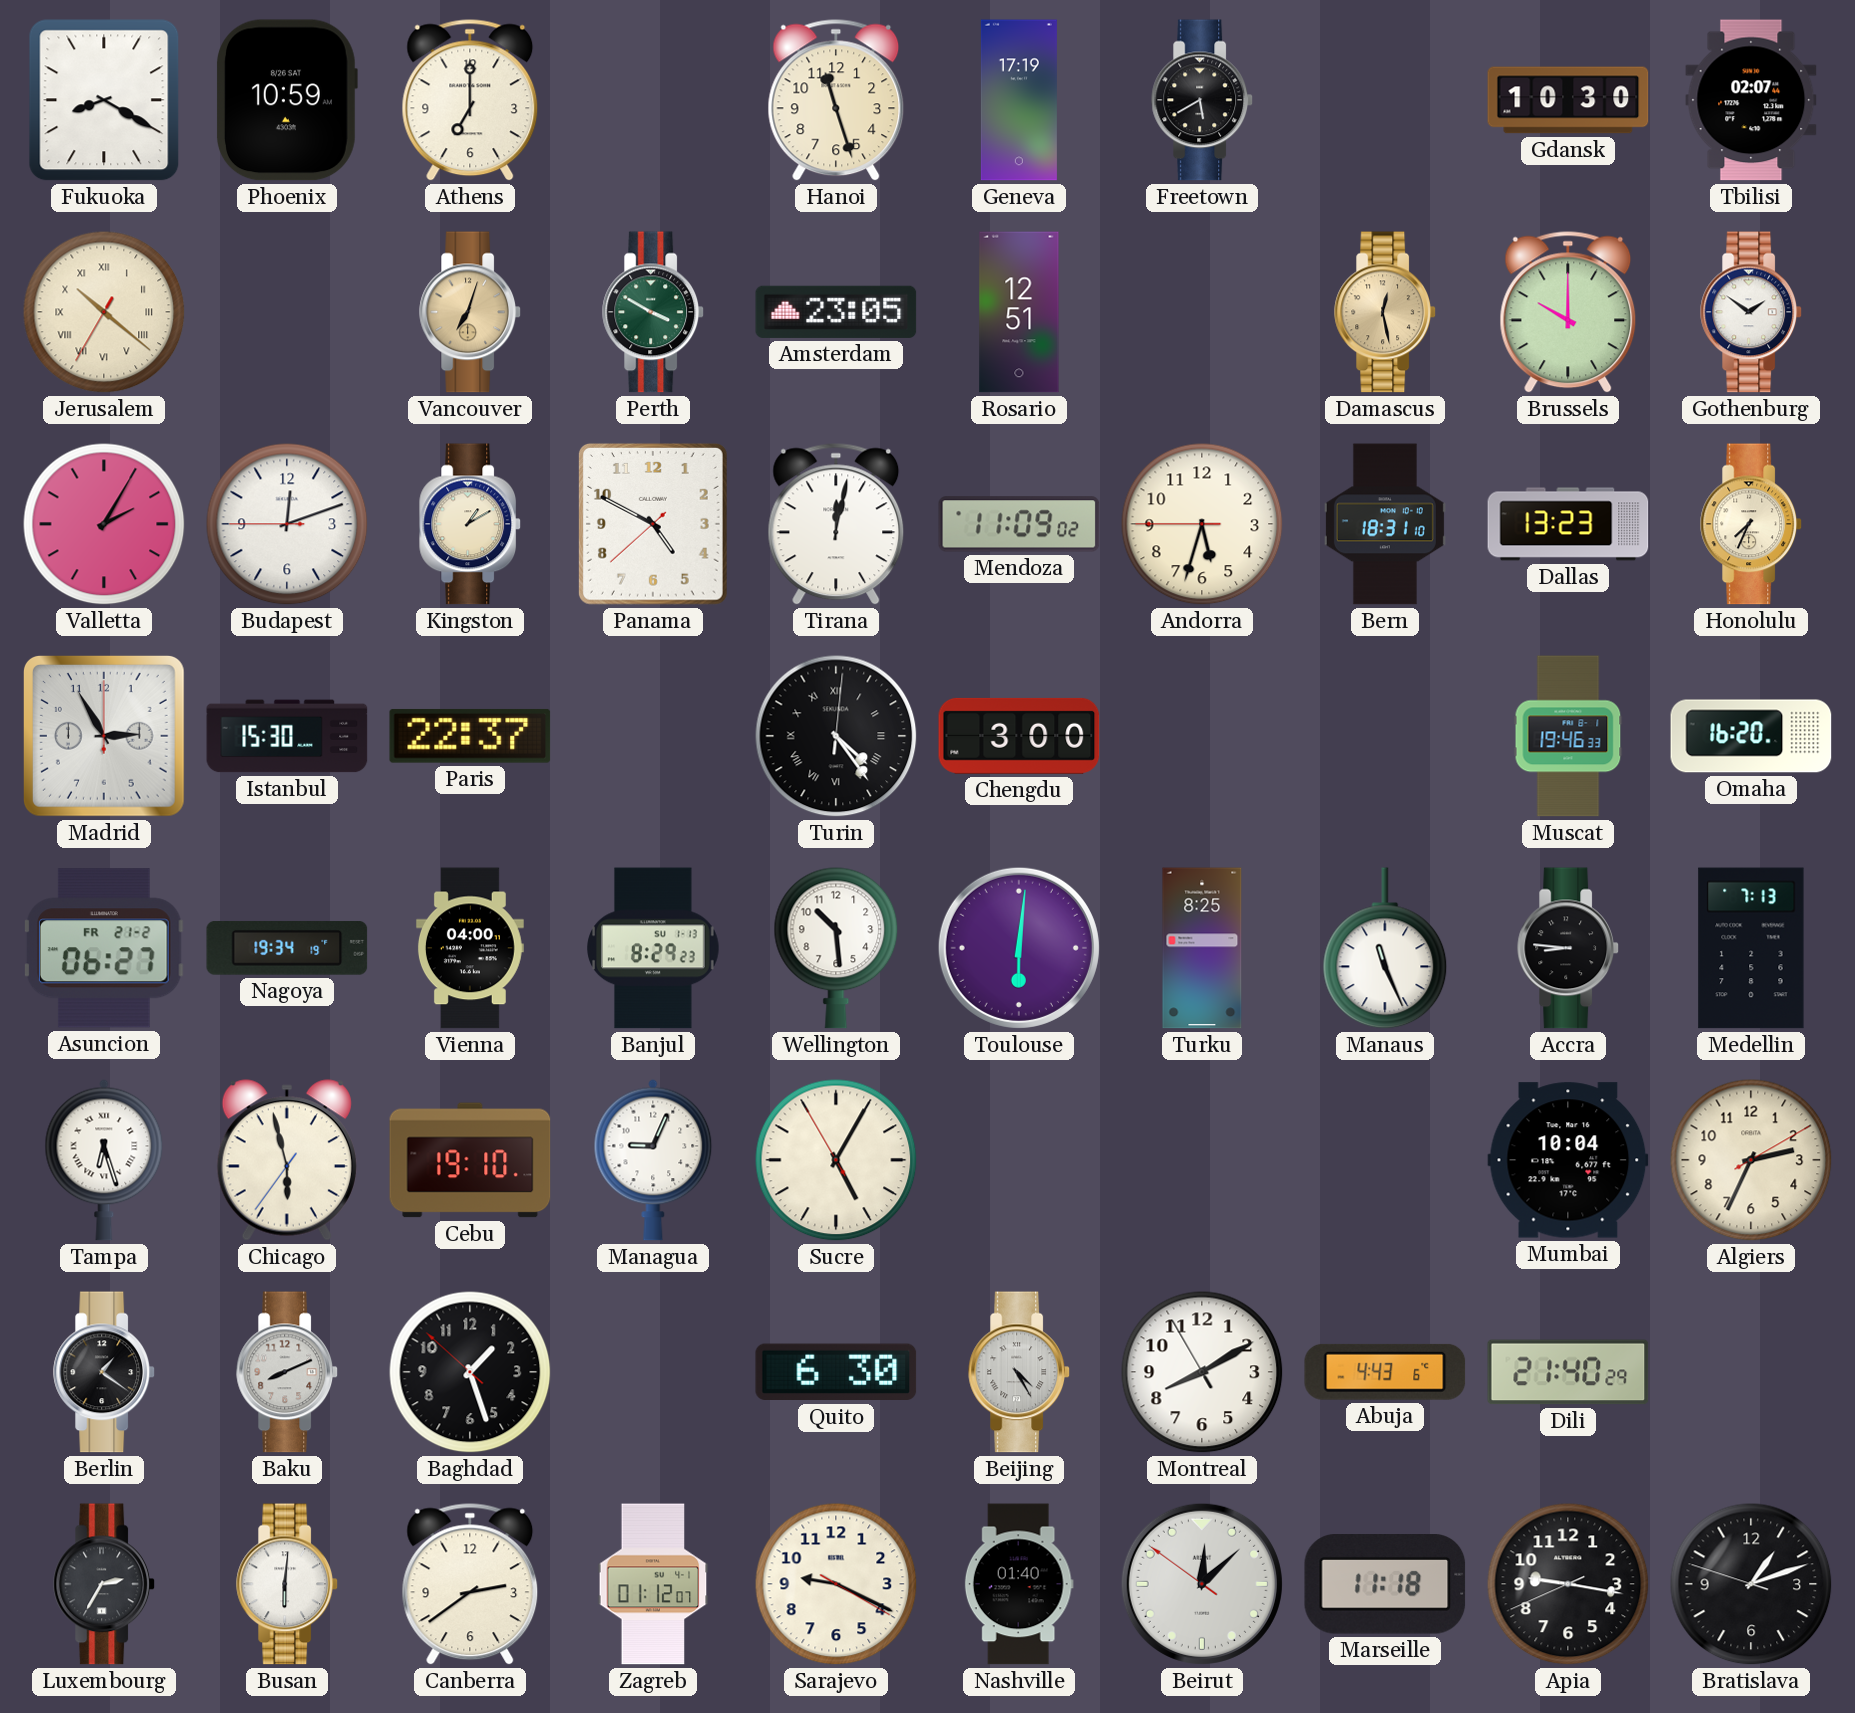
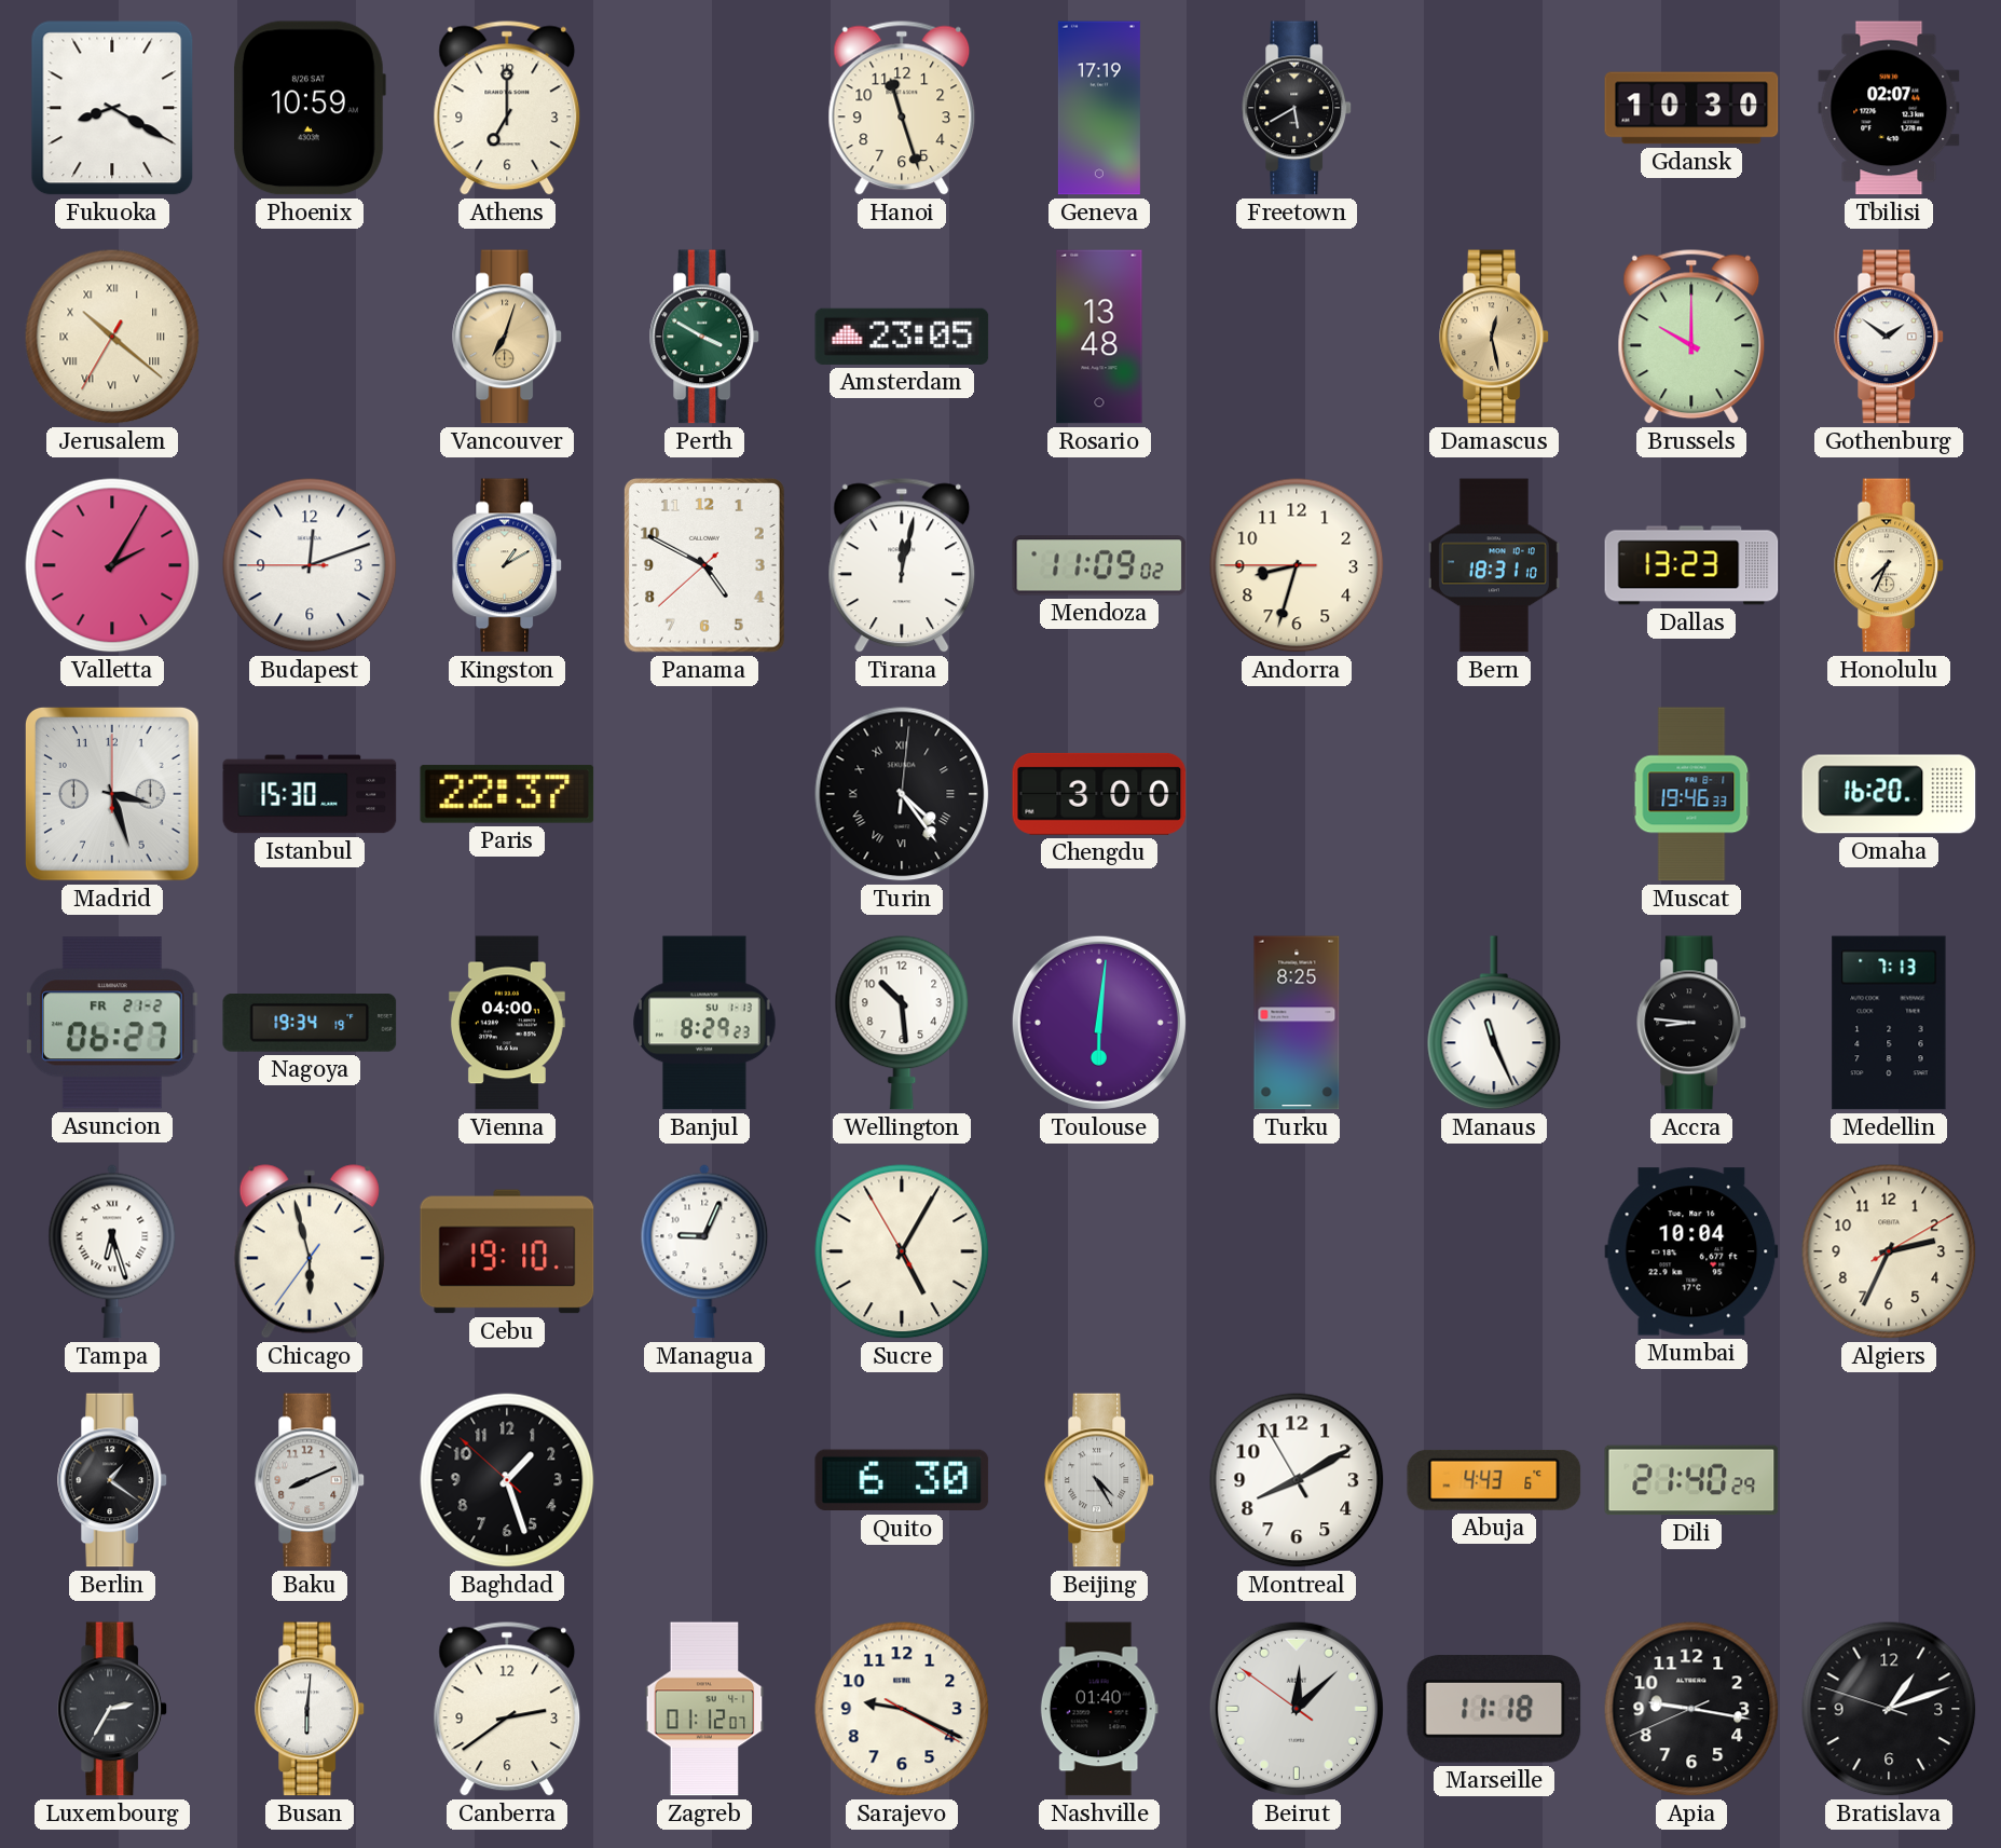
Rosario: 12:51 -> 13:48
Andorra: 5:32 -> 8:32
Madrid: 2:55 -> 3:27
